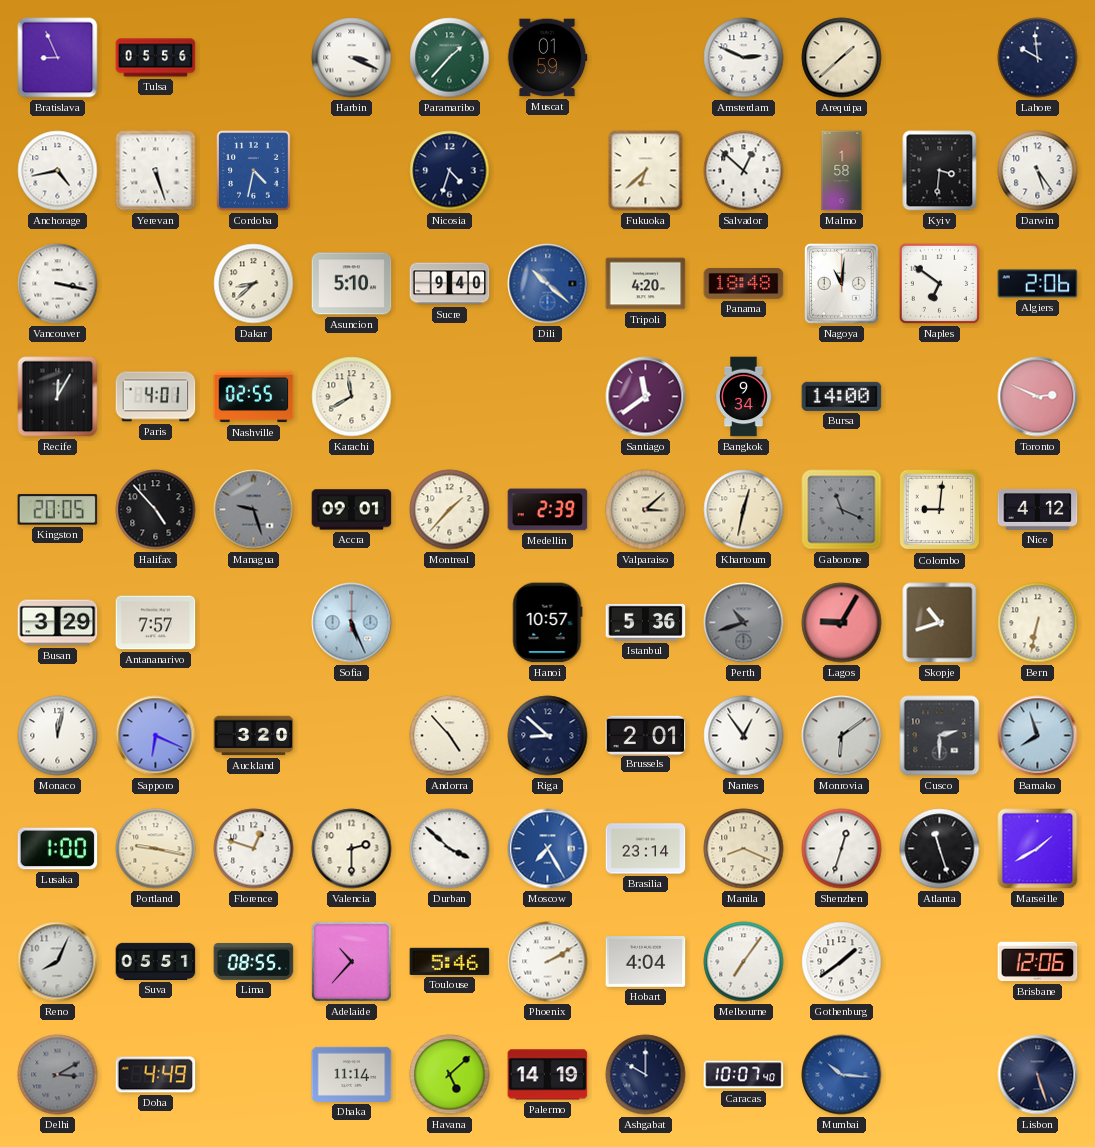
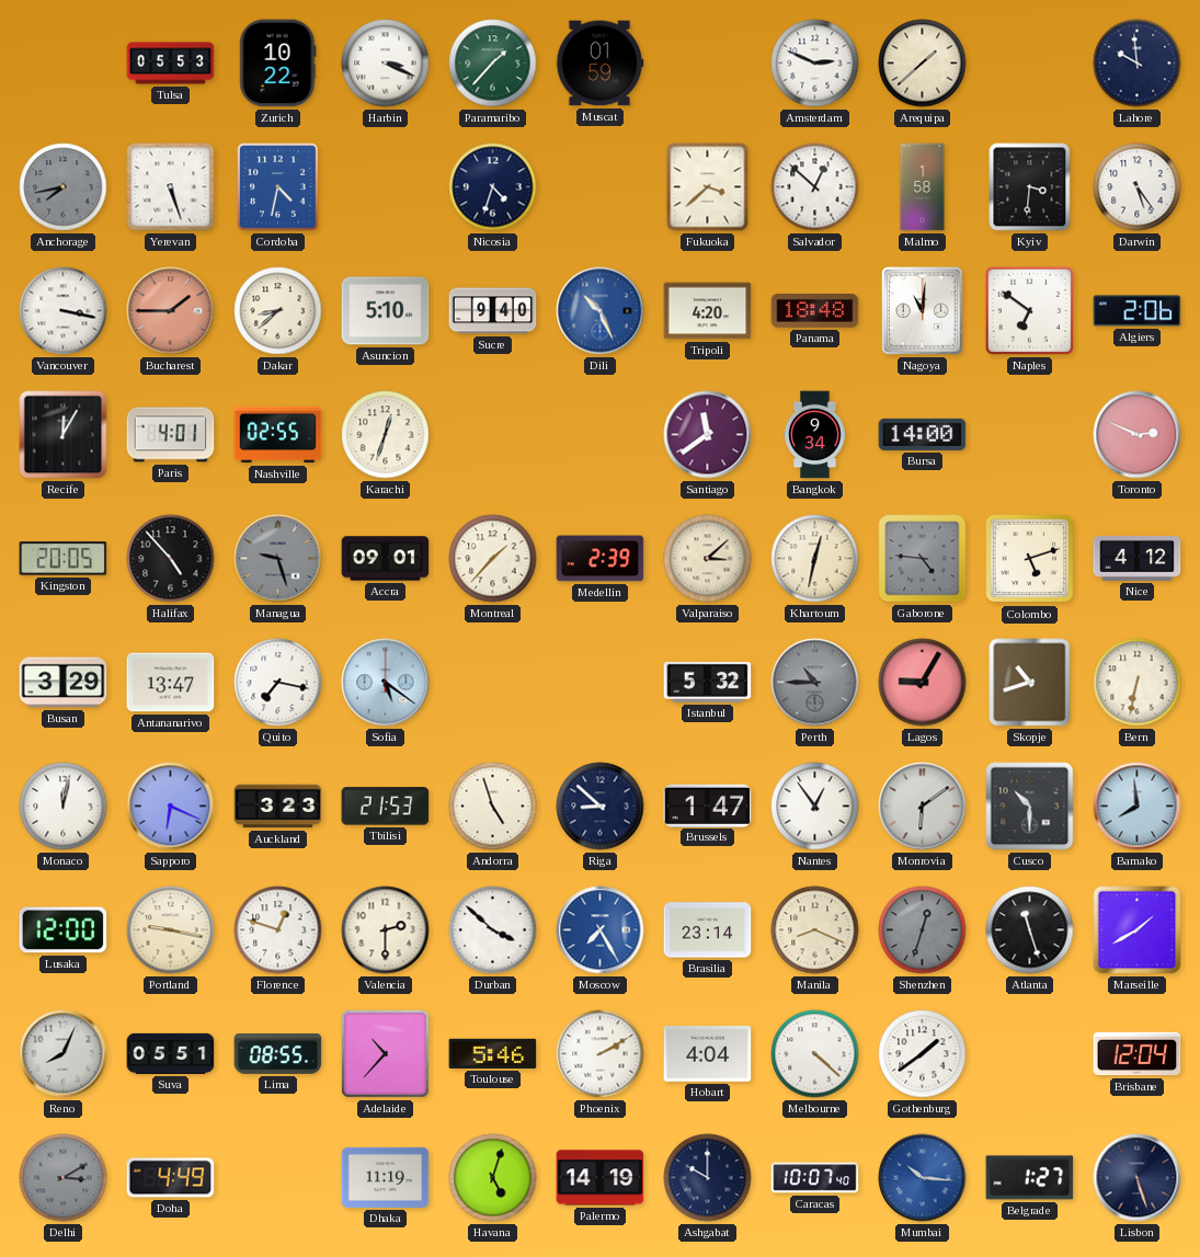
Bratislava: 8:56 -> none
Tulsa: 05:56 -> 05:53
Zurich: none -> 10:22
Anchorage: 4:43 -> 7:43
Anchorage dial: white -> grey
Fukuoka: 6:38 -> 3:38
Bucharest: none -> 1:45
Dili: 10:22 -> 10:26
Karachi: 11:40 -> 12:33
Gaborone: 11:19 -> 4:46
Colombo: 9:01 -> 5:12
Antananarivo: 7:57 -> 13:47
Quito: none -> 7:17
Sofia: 5:26 -> 5:21
Hanoi: 10:57 -> none
Istanbul: 5:36 -> 5:32
Perth: 10:42 -> 10:45
Auckland: 3:20 -> 3:23
Tbilisi: none -> 21:53
Andorra: 4:53 -> 4:57
Brussels: 2:01 -> 1:47
Cusco: 2:30 -> 10:30
Bamako: 7:57 -> 7:59
Lusaka: 1:00 -> 12:00
Shenzhen dial: white -> grey
Melbourne: 7:06 -> 4:22
Brisbane: 12:06 -> 12:04
Dhaka: 11:14 -> 11:19
Havana: 5:08 -> 5:03
Belgrade: none -> 1:27
